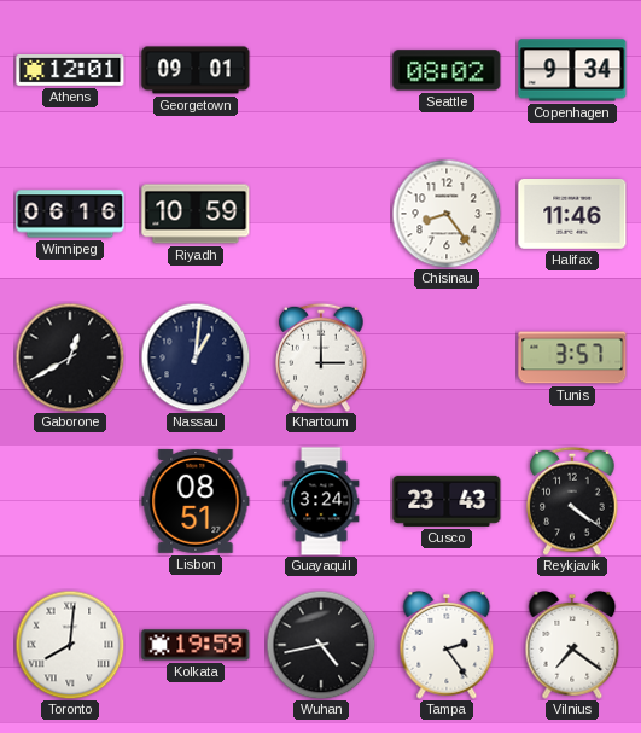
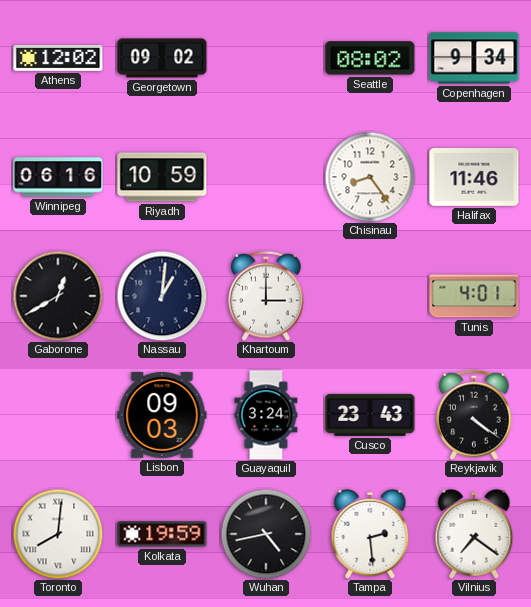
Athens: 12:01 -> 12:02
Georgetown: 09:01 -> 09:02
Tunis: 3:57 -> 4:01
Lisbon: 08:51 -> 09:03
Tampa: 2:24 -> 2:29
